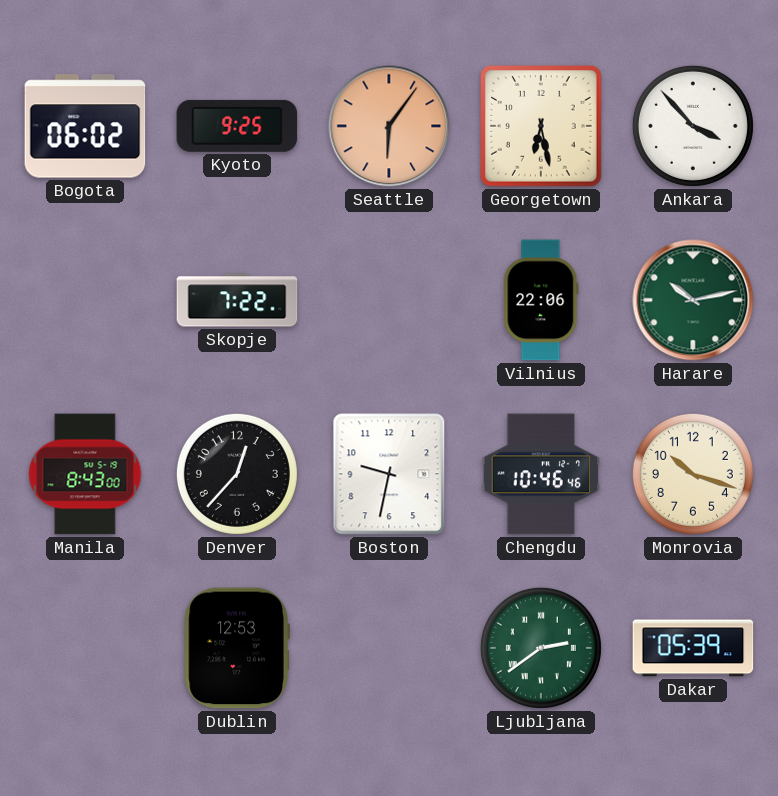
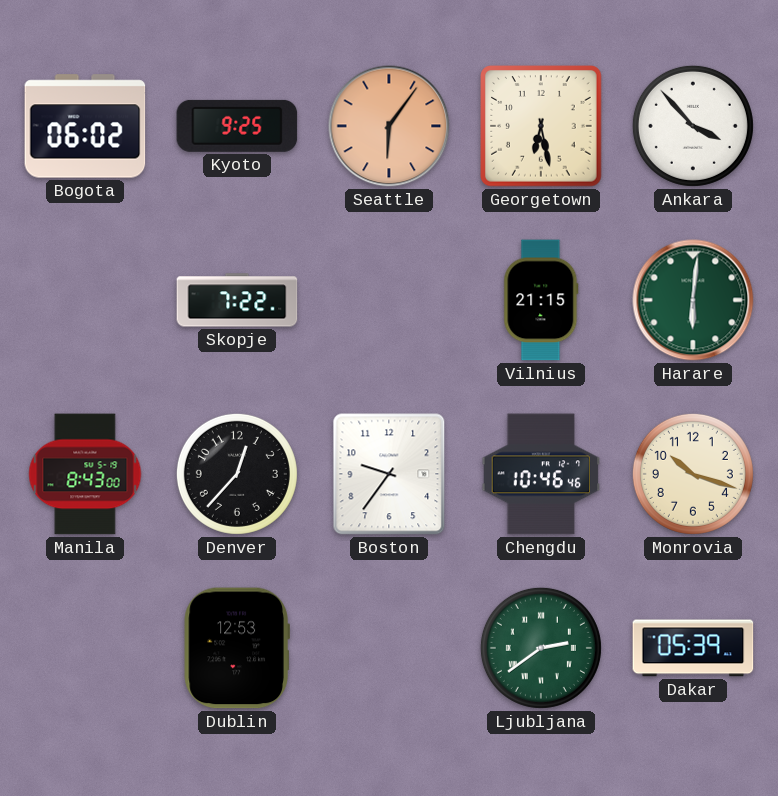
Vilnius: 22:06 -> 21:15
Harare: 10:13 -> 6:01
Boston: 9:32 -> 9:36
